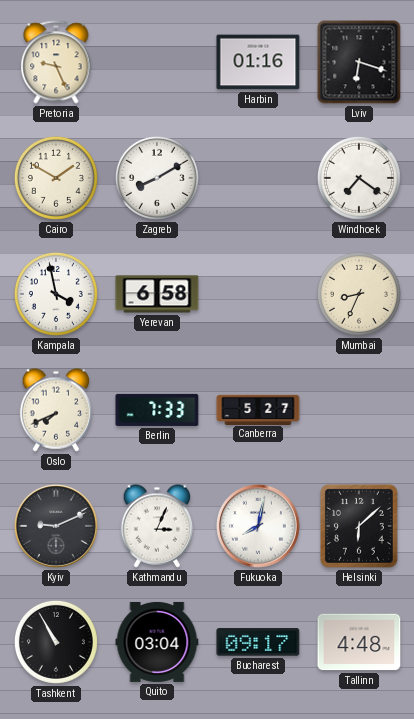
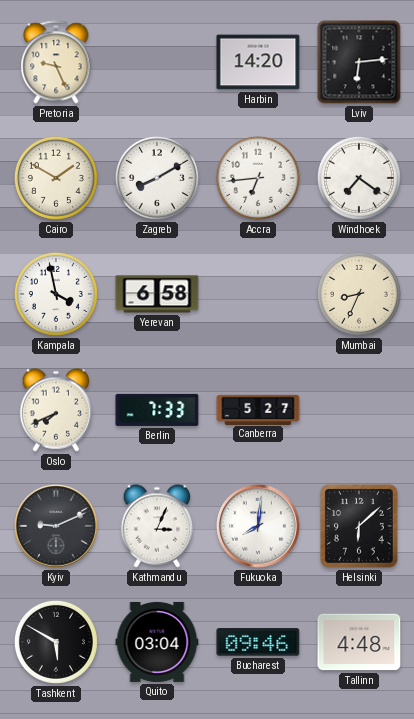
Harbin: 01:16 -> 14:20
Lviv: 6:18 -> 6:14
Accra: none -> 6:44
Fukuoka: 8:02 -> 8:01
Tashkent: 10:55 -> 5:50
Bucharest: 09:17 -> 09:46
